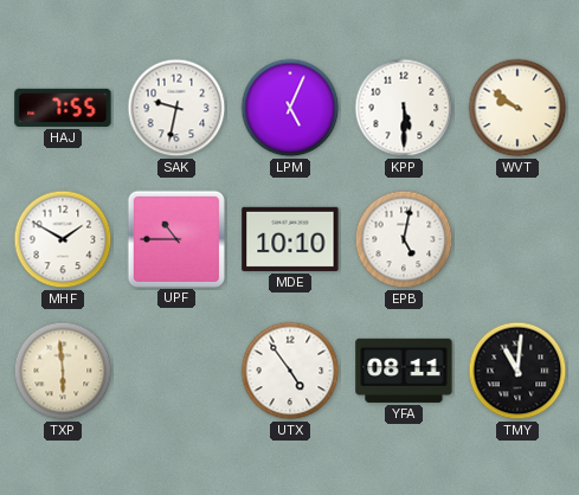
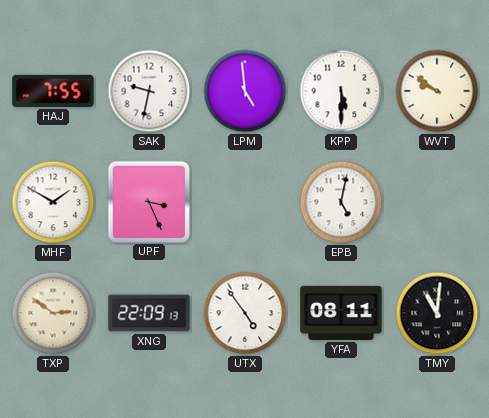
LPM: 5:04 -> 4:59
UPF: 10:45 -> 3:26
MDE: 10:10 -> none
TXP: 5:59 -> 2:51
XNG: none -> 22:09
